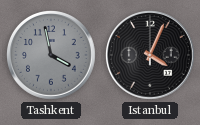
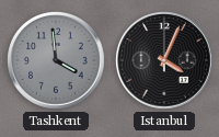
Tashkent: 3:58 -> 3:59
